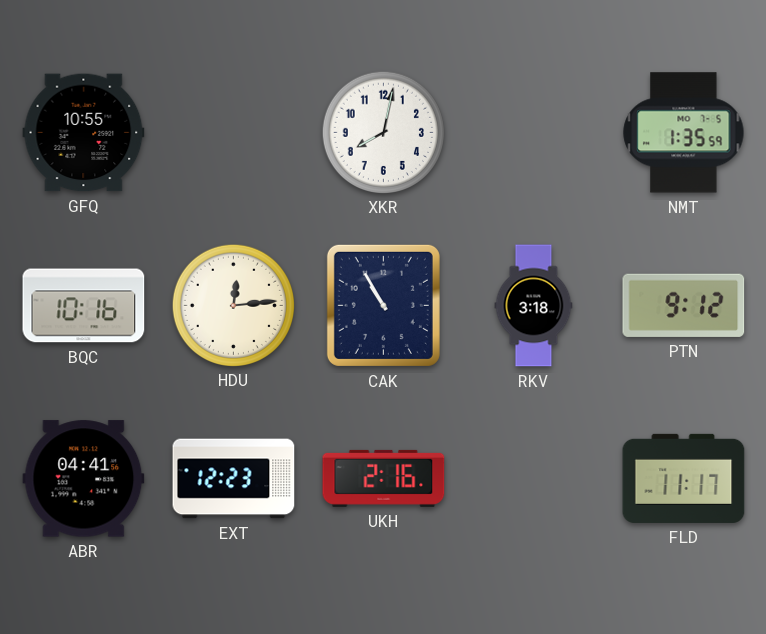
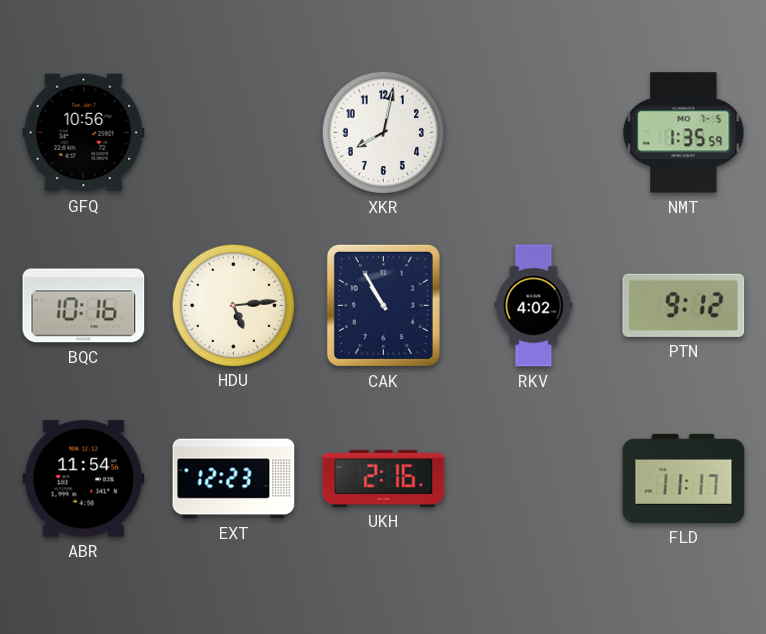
GFQ: 10:55 -> 10:56
HDU: 12:14 -> 5:14
RKV: 3:18 -> 4:02
ABR: 04:41 -> 11:54
